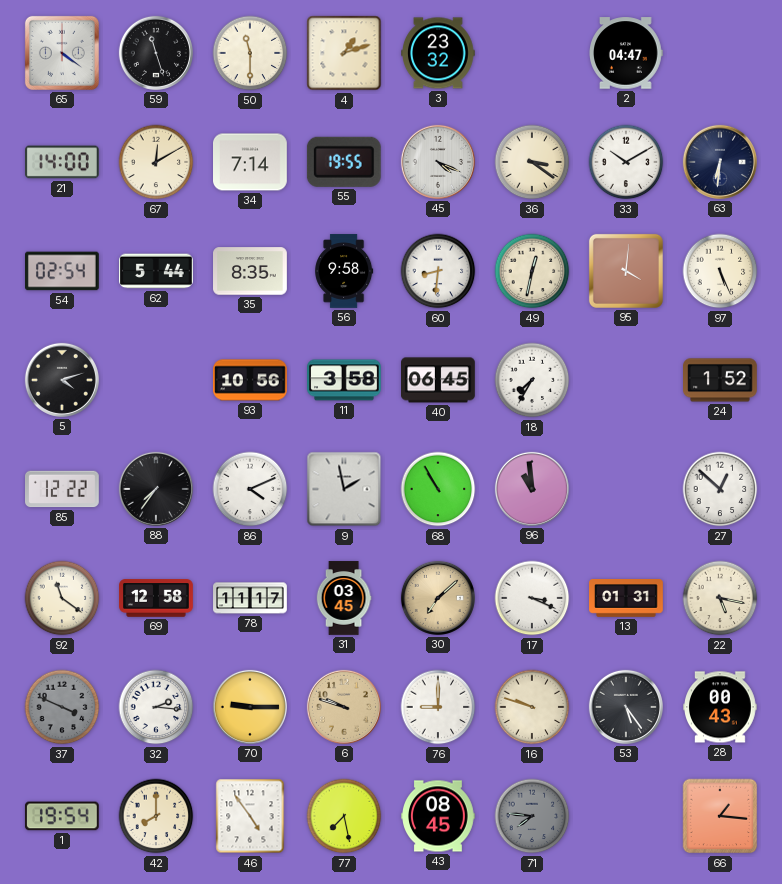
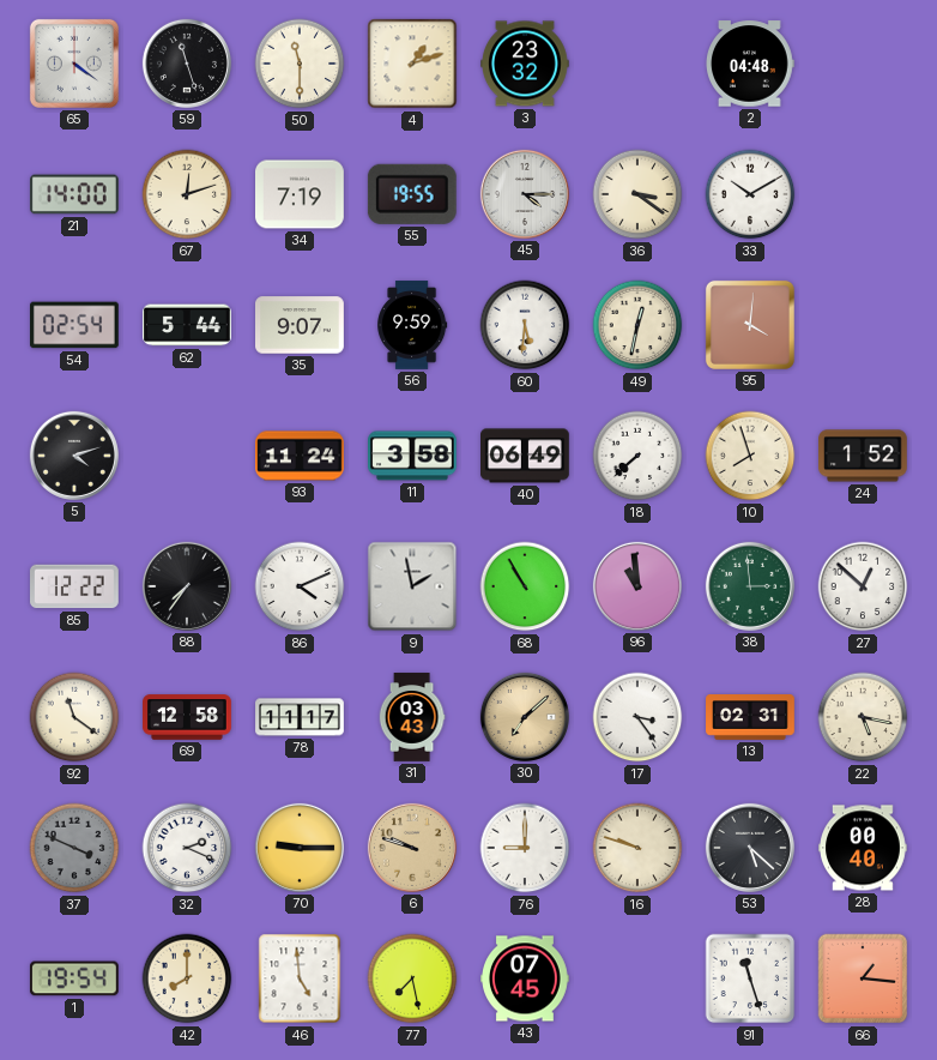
2: 04:47 -> 04:48
67: 12:10 -> 12:12
34: 7:14 -> 7:19
45: 4:19 -> 4:15
63: 6:31 -> none
35: 8:35 -> 9:07
56: 9:58 -> 9:59
60: 8:31 -> 5:31
97: 5:26 -> none
93: 10:56 -> 11:24
40: 06:45 -> 06:49
18: 7:35 -> 7:38
10: none -> 7:57
38: none -> 2:59
31: 03:45 -> 03:43
17: 3:19 -> 3:24
13: 01:31 -> 02:31
32: 2:16 -> 2:19
53: 5:24 -> 5:22
28: 00:43 -> 00:40
46: 4:54 -> 4:59
43: 08:45 -> 07:45
71: 7:46 -> none
91: none -> 11:27
